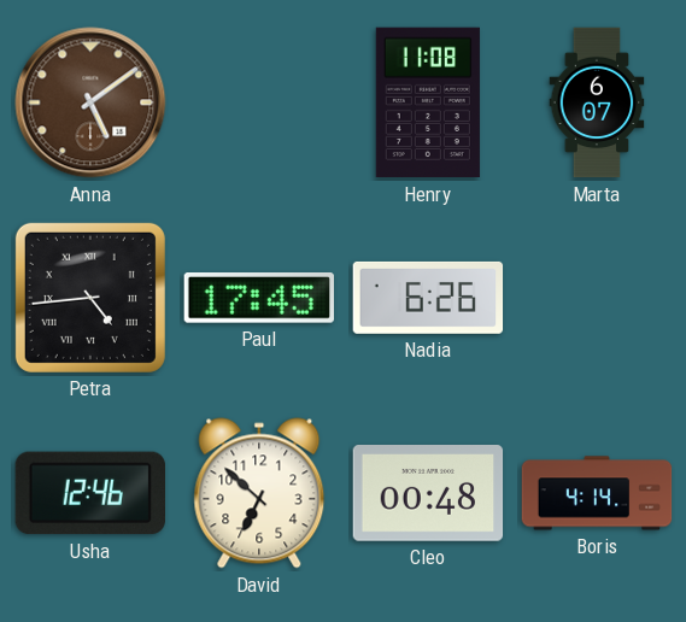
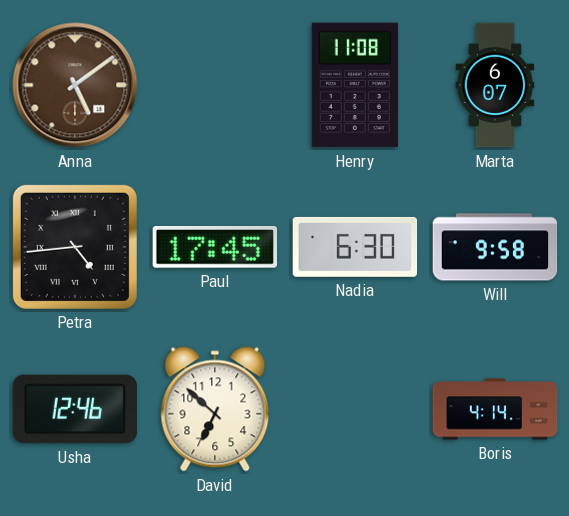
Nadia: 6:26 -> 6:30
Will: none -> 9:58
Cleo: 00:48 -> none
